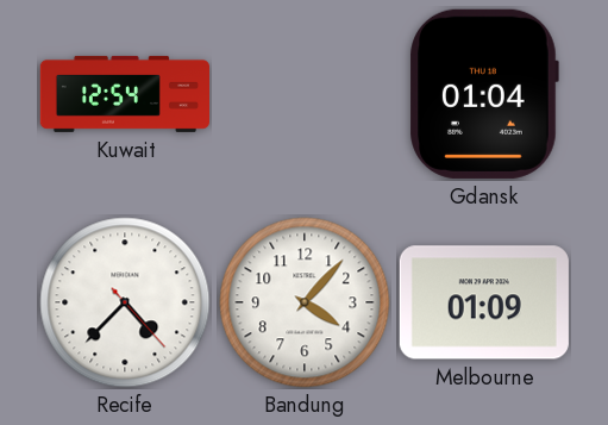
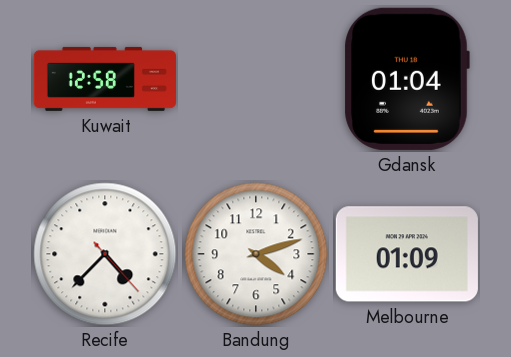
Kuwait: 12:54 -> 12:58
Bandung: 4:07 -> 4:12
